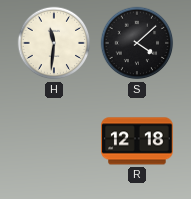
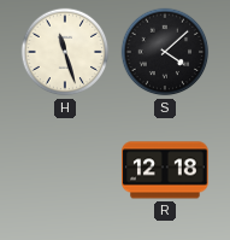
H: 11:31 -> 11:27
